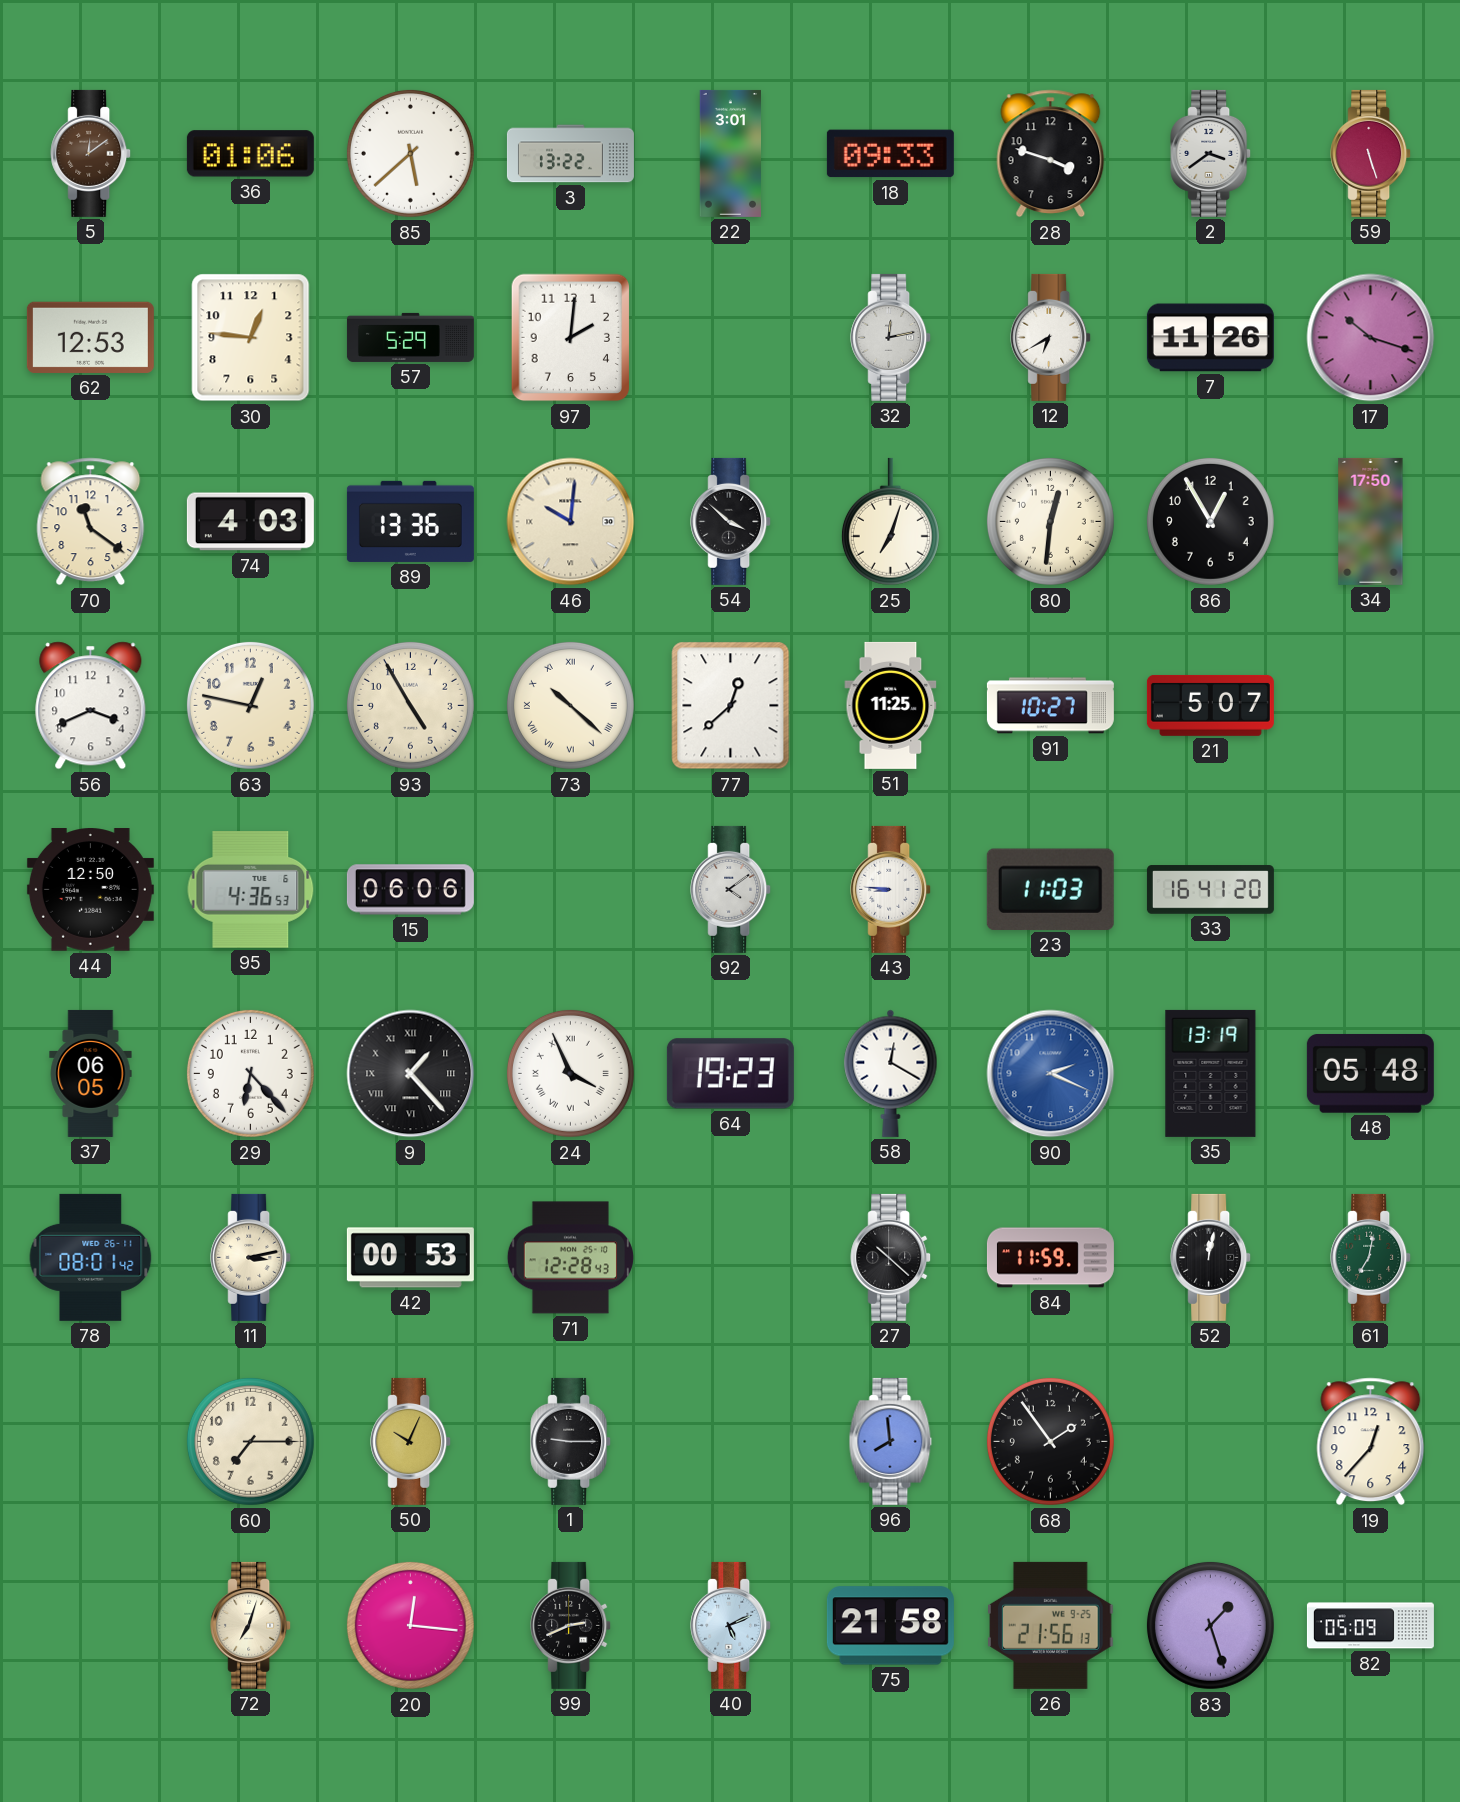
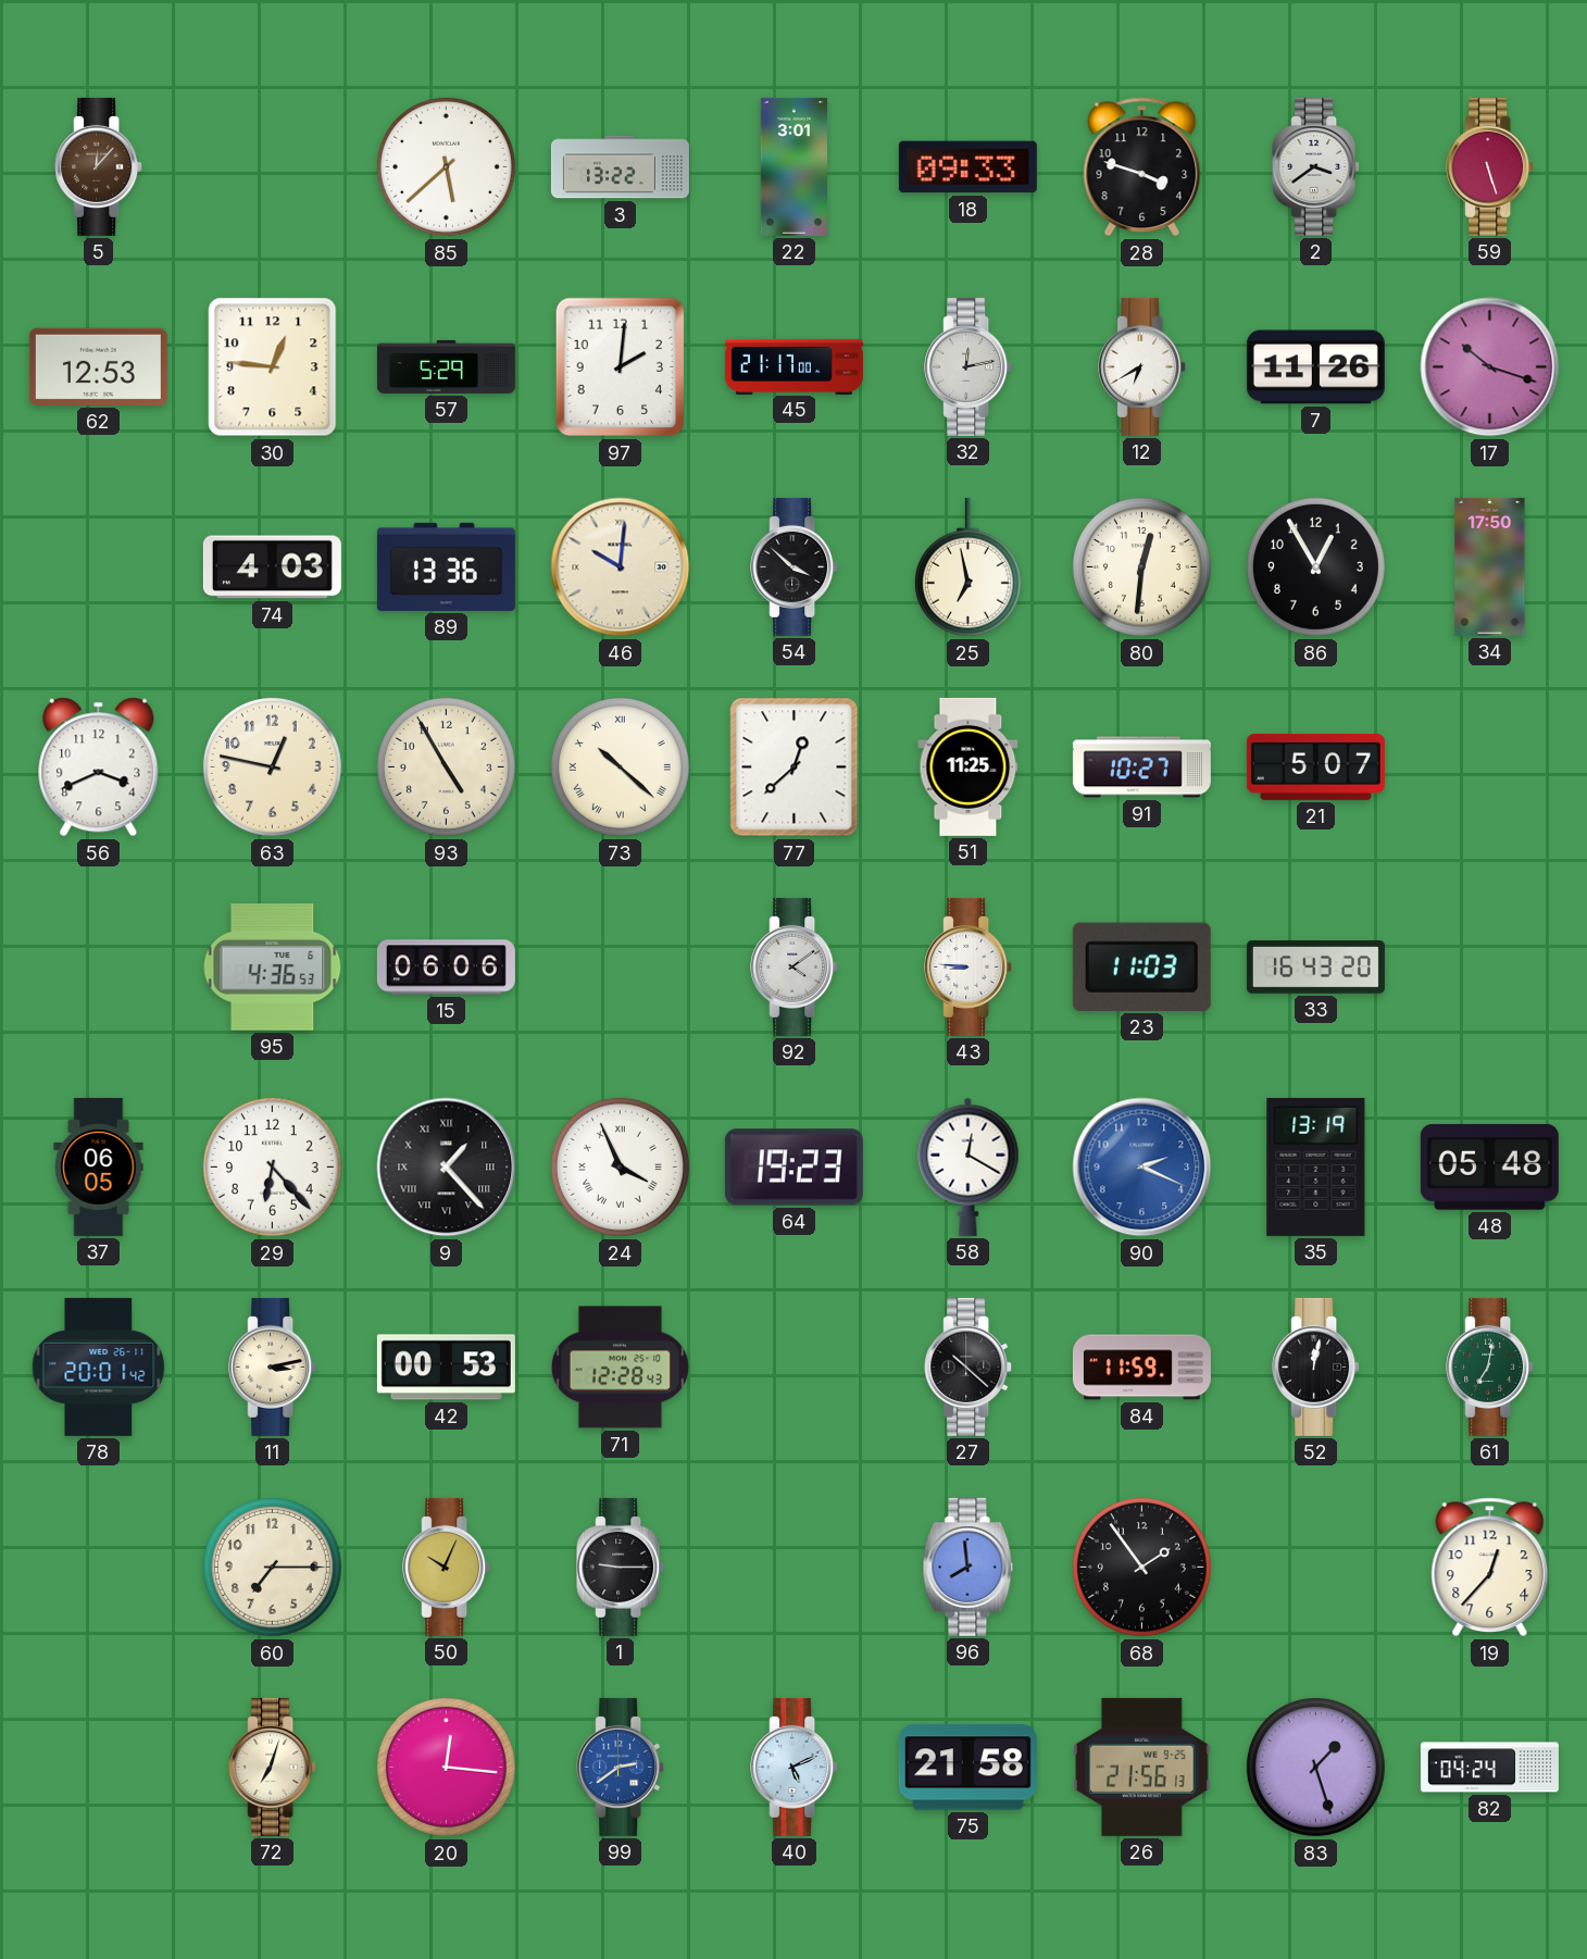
5: 12:09 -> 12:07
36: 01:06 -> none
45: none -> 21:17
70: 11:21 -> none
25: 7:03 -> 6:58
44: 12:50 -> none
33: 16:41 -> 16:43
78: 08:01 -> 20:01
99: 2:41 -> 2:39
99 dial: black -> blue
82: 05:09 -> 04:24
